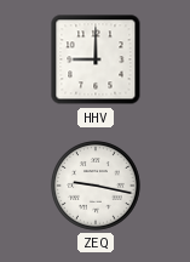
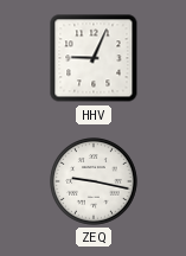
HHV: 9:00 -> 9:04
